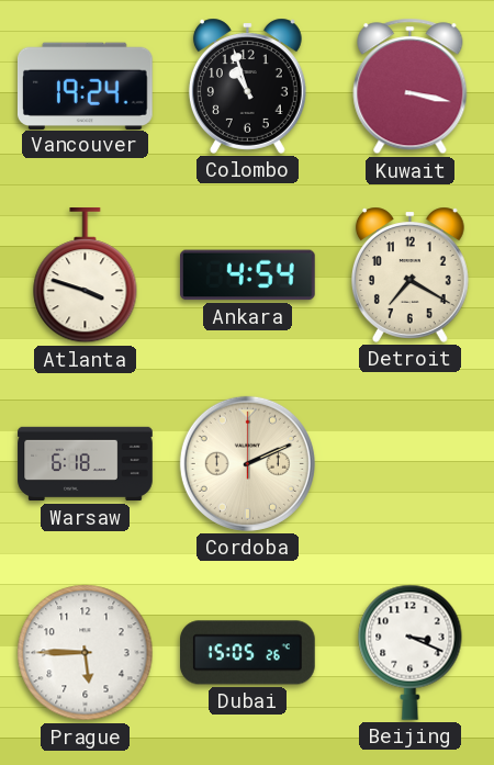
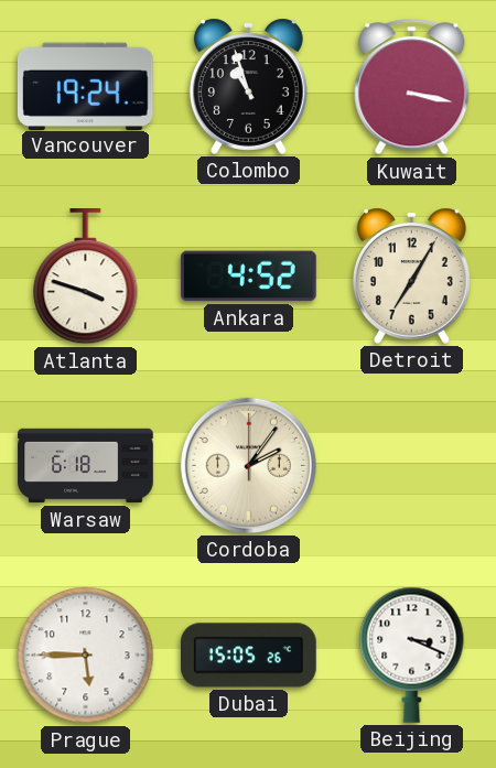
Ankara: 4:54 -> 4:52
Detroit: 7:20 -> 7:05
Cordoba: 2:11 -> 2:06
